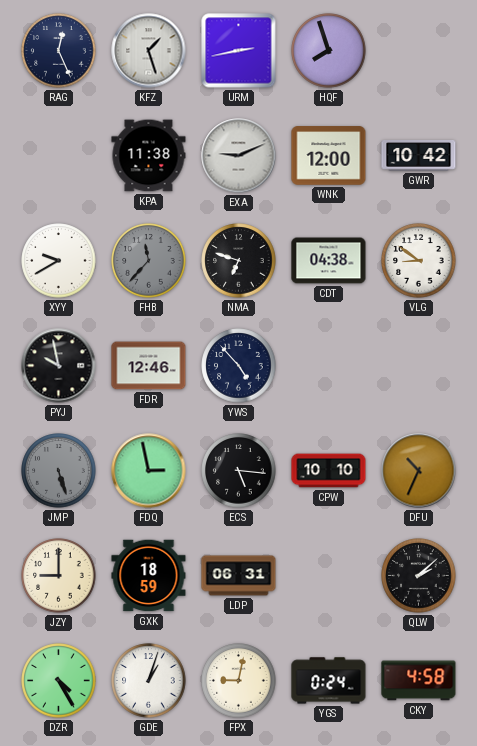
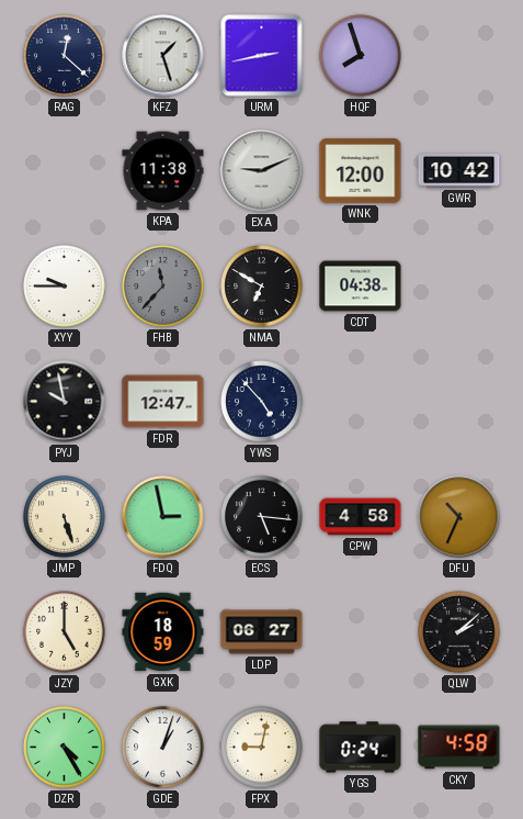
RAG: 12:26 -> 12:22
XYY: 9:40 -> 9:45
NMA: 6:48 -> 6:50
VLG: 8:51 -> none
FDR: 12:46 -> 12:47
JMP dial: grey -> cream
CPW: 10:10 -> 4:58
JZY: 9:00 -> 5:00
LDP: 06:31 -> 06:27
